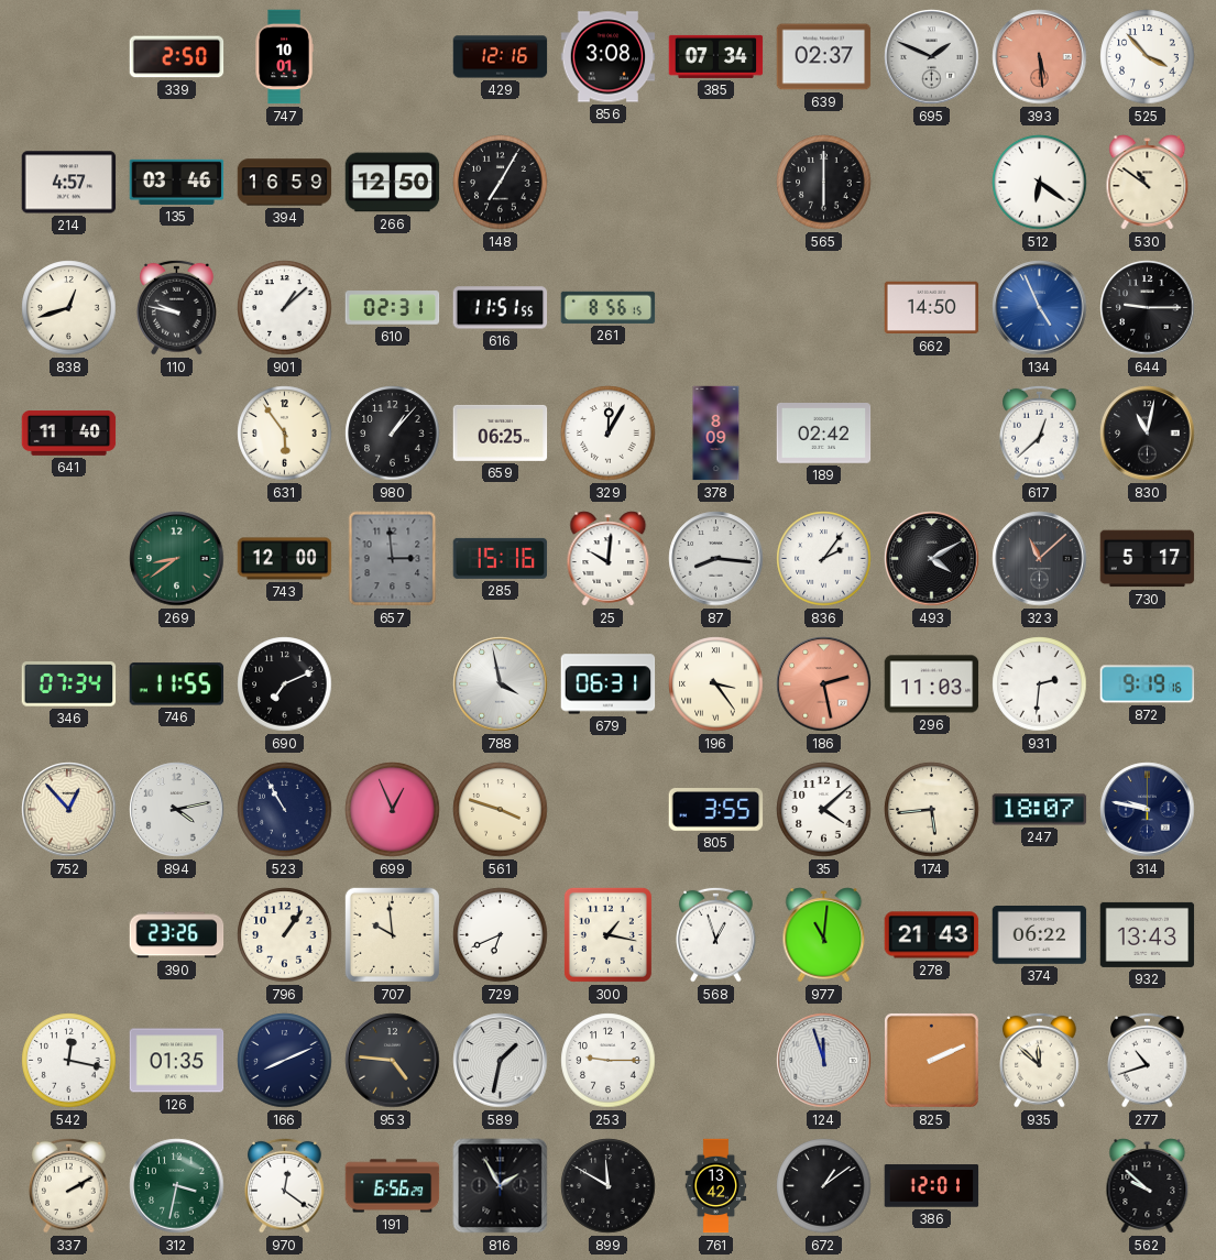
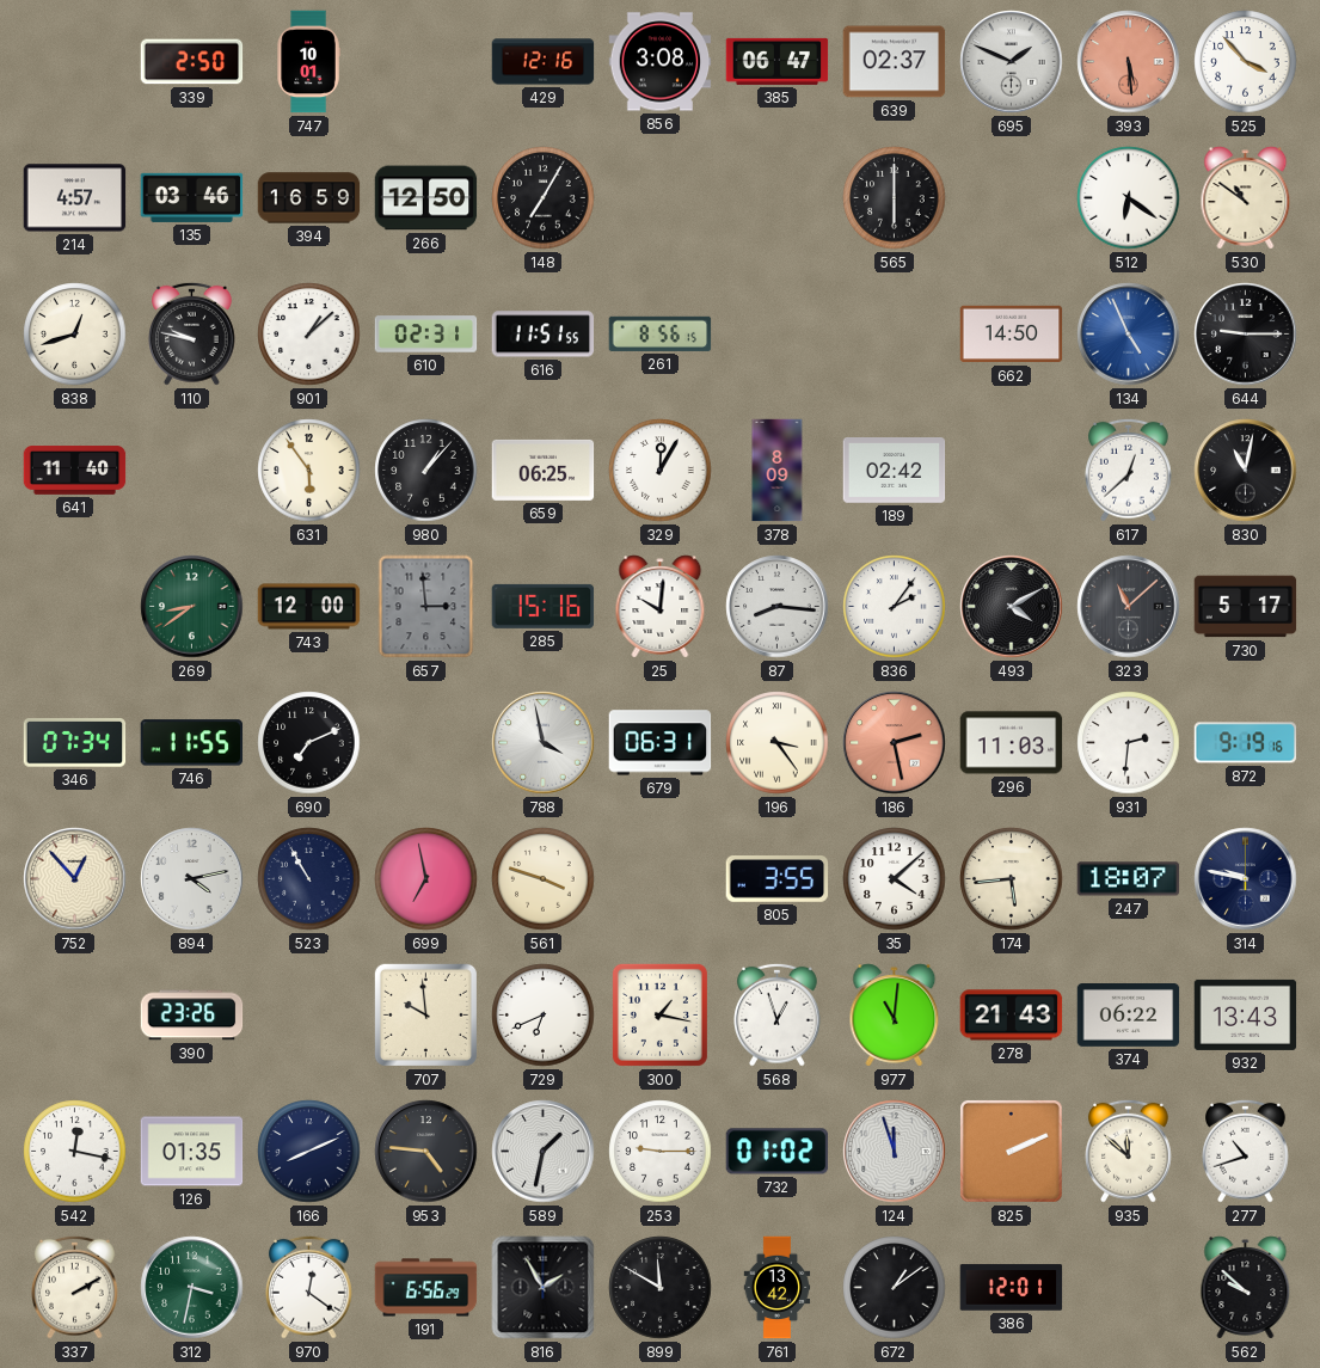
385: 07:34 -> 06:47
699: 12:56 -> 6:58
796: 1:06 -> none
732: none -> 01:02
